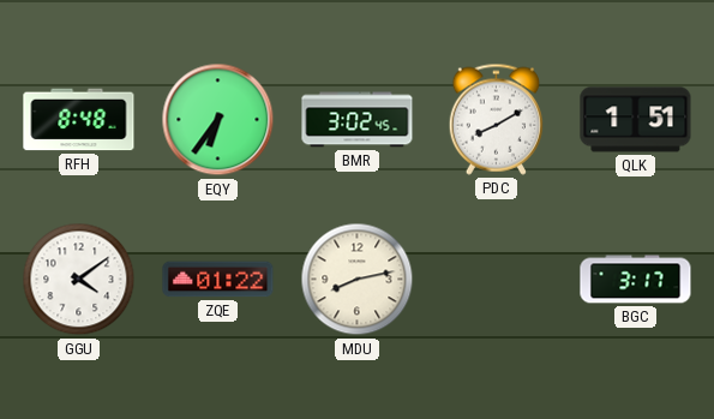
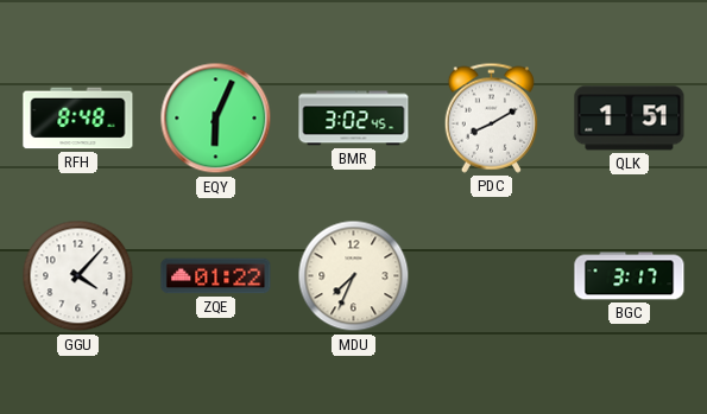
EQY: 6:36 -> 6:04
GGU: 4:09 -> 4:07
MDU: 8:13 -> 7:34
